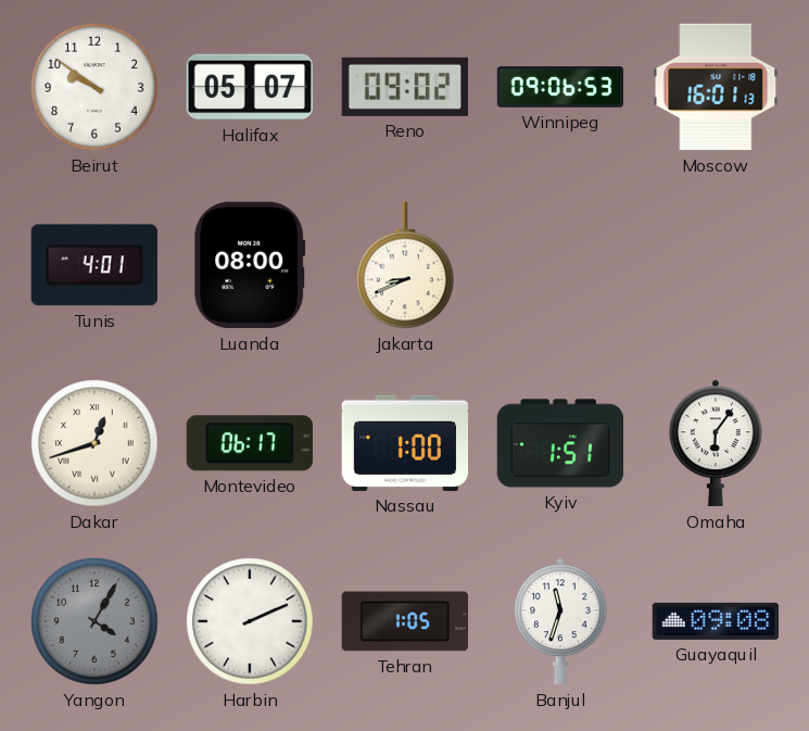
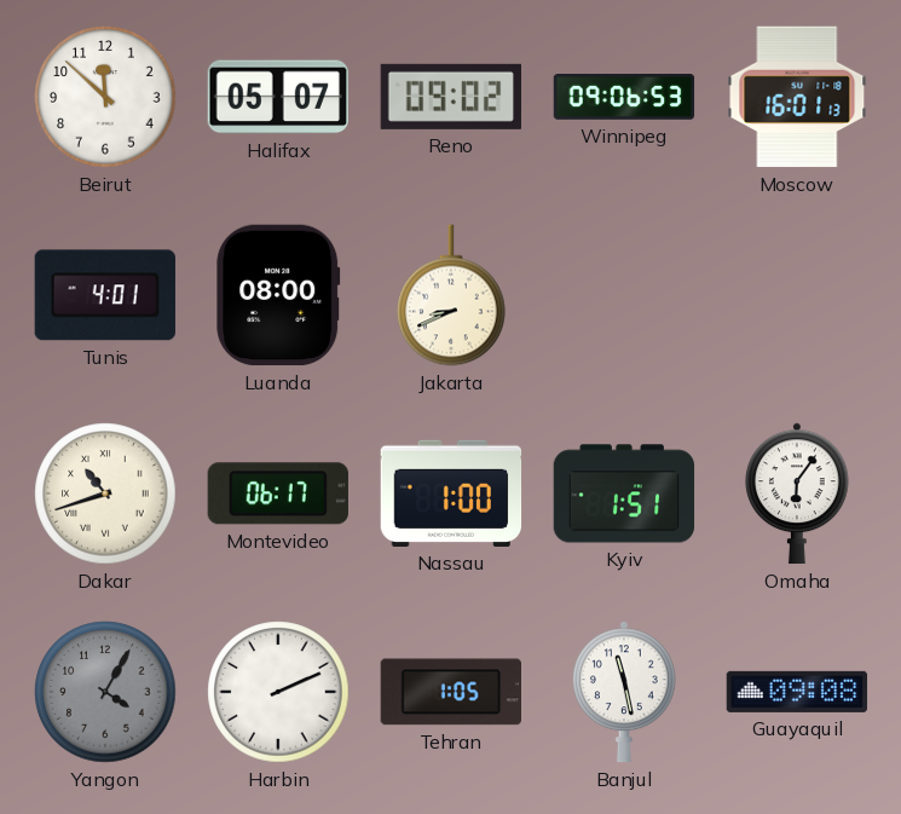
Beirut: 9:51 -> 11:52
Dakar: 12:42 -> 10:42
Banjul: 11:33 -> 11:28
